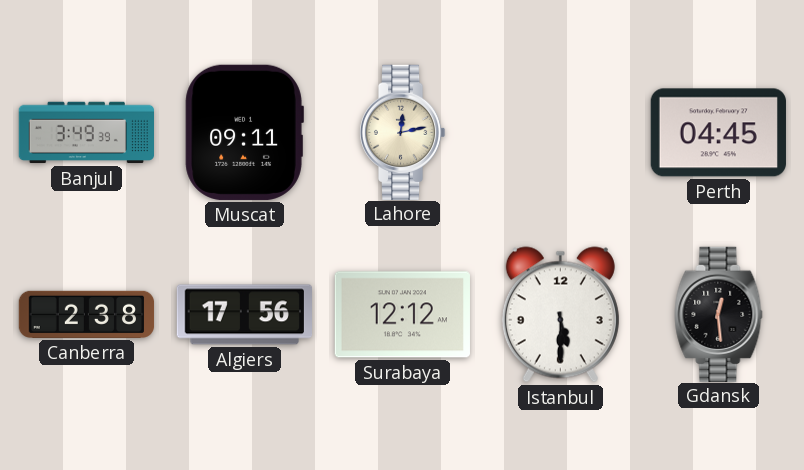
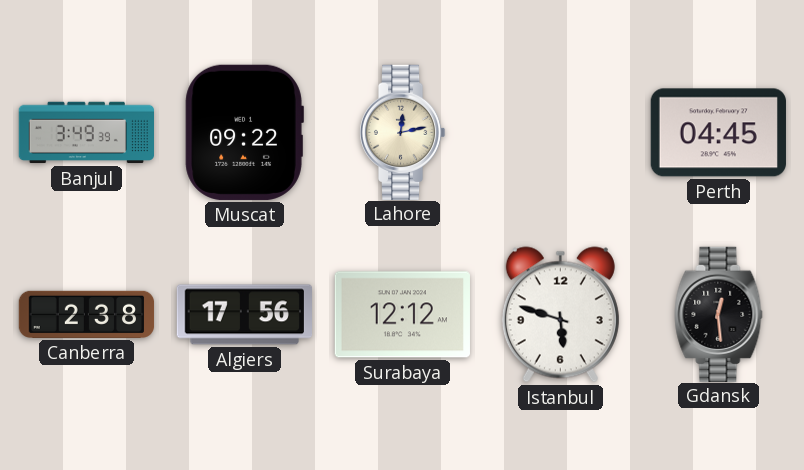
Muscat: 09:11 -> 09:22
Istanbul: 5:30 -> 5:48
